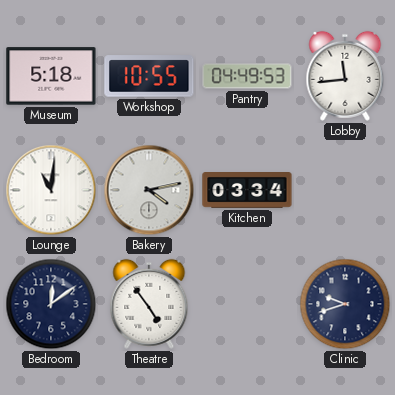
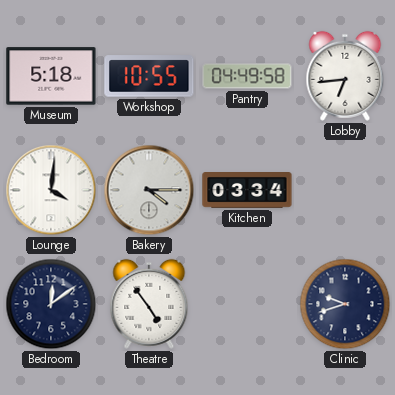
Pantry: 04:49:53 -> 04:49:58
Lobby: 11:44 -> 6:44
Lounge: 11:01 -> 4:01
Bakery: 4:13 -> 4:15
